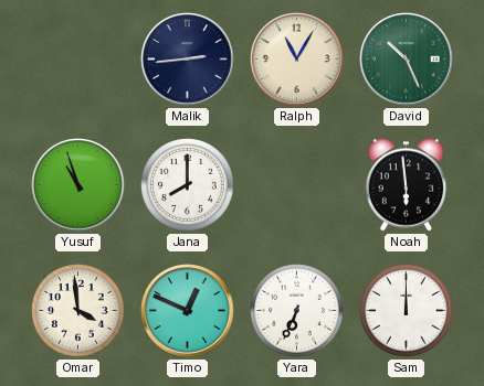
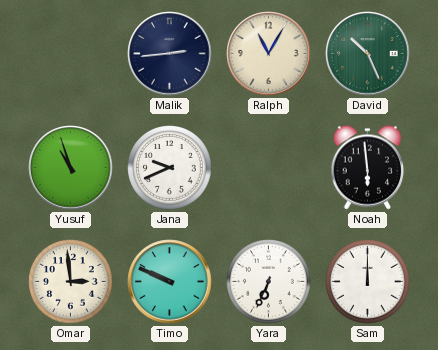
Jana: 8:00 -> 9:41
Omar: 3:59 -> 2:59
Timo: 12:49 -> 9:49
